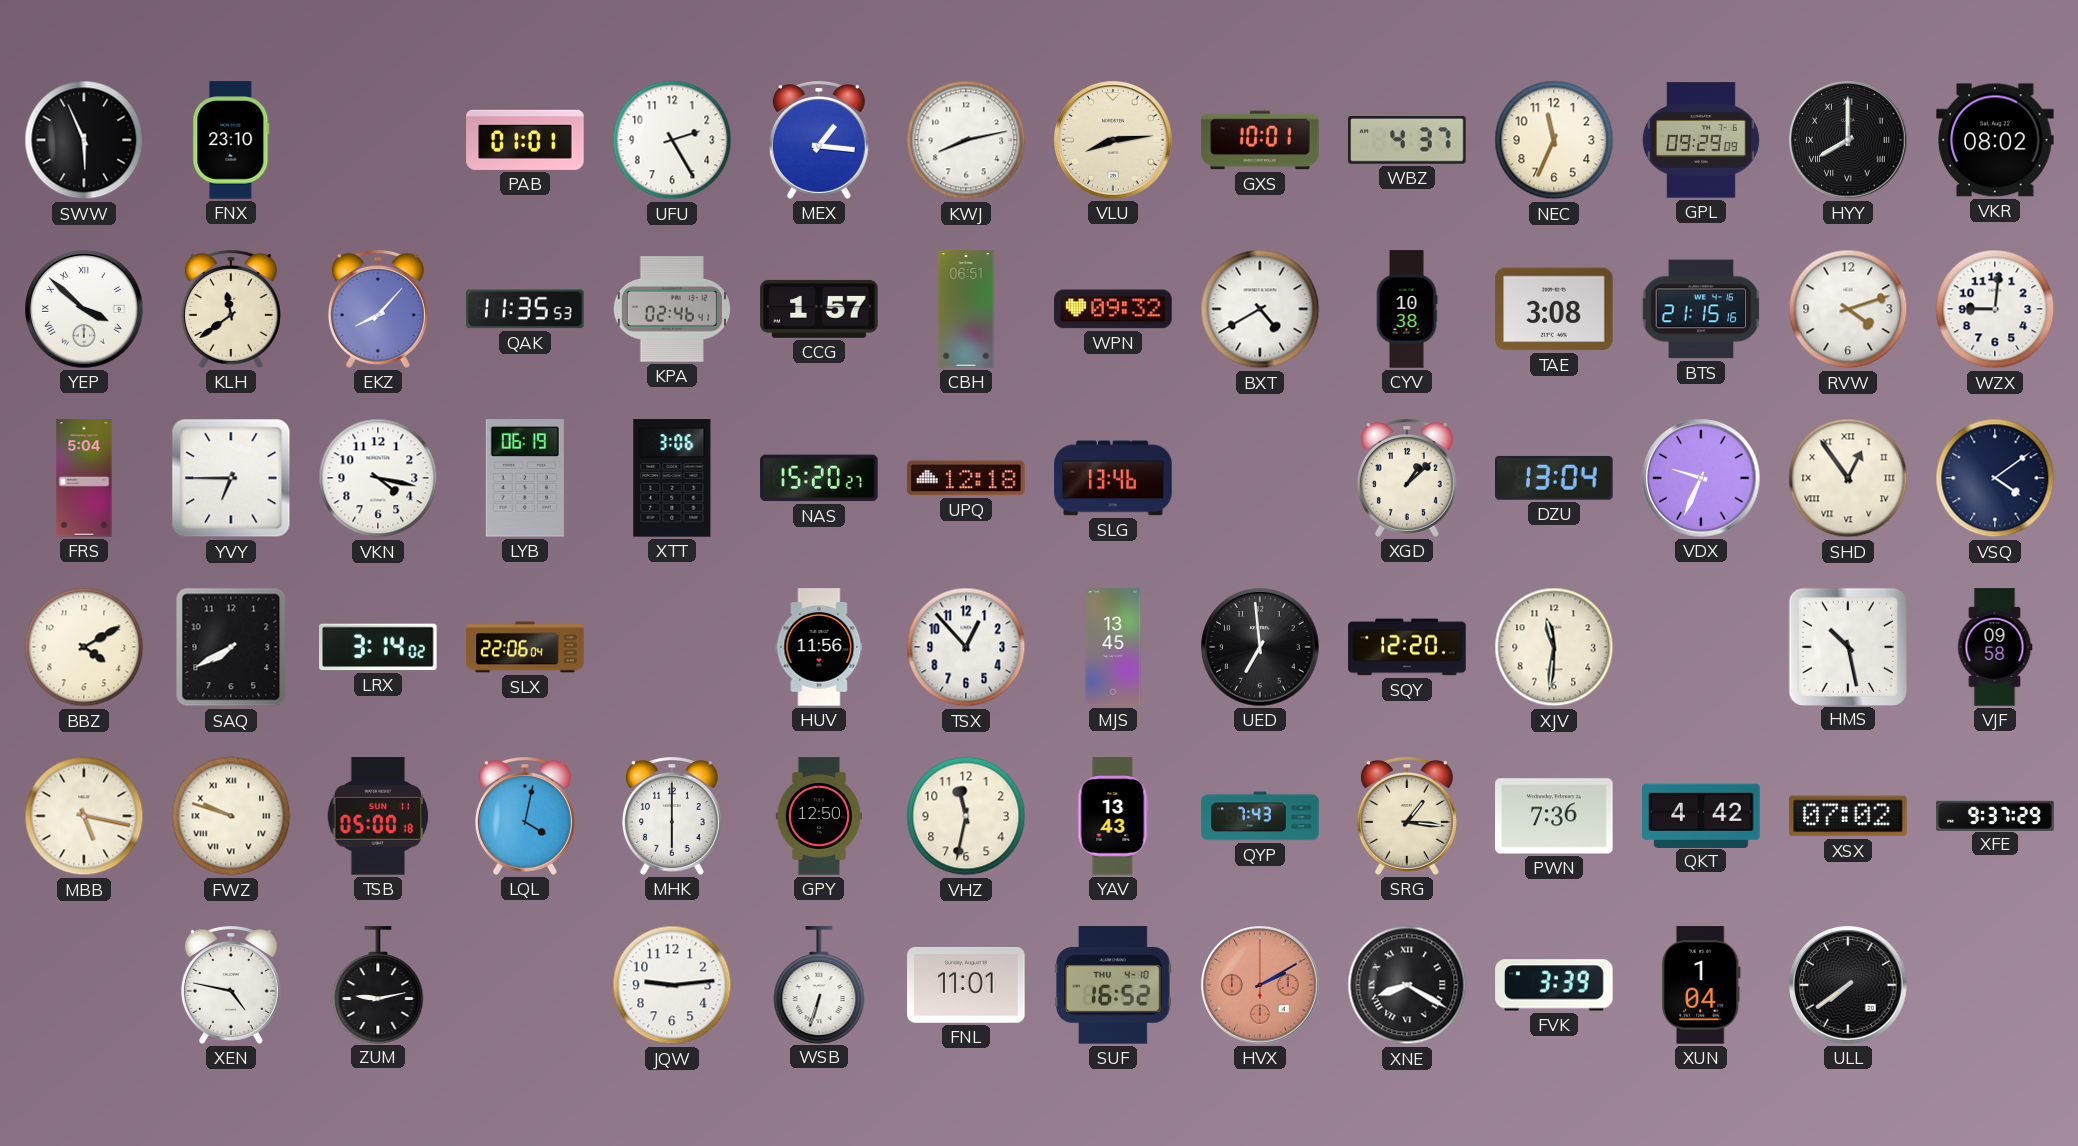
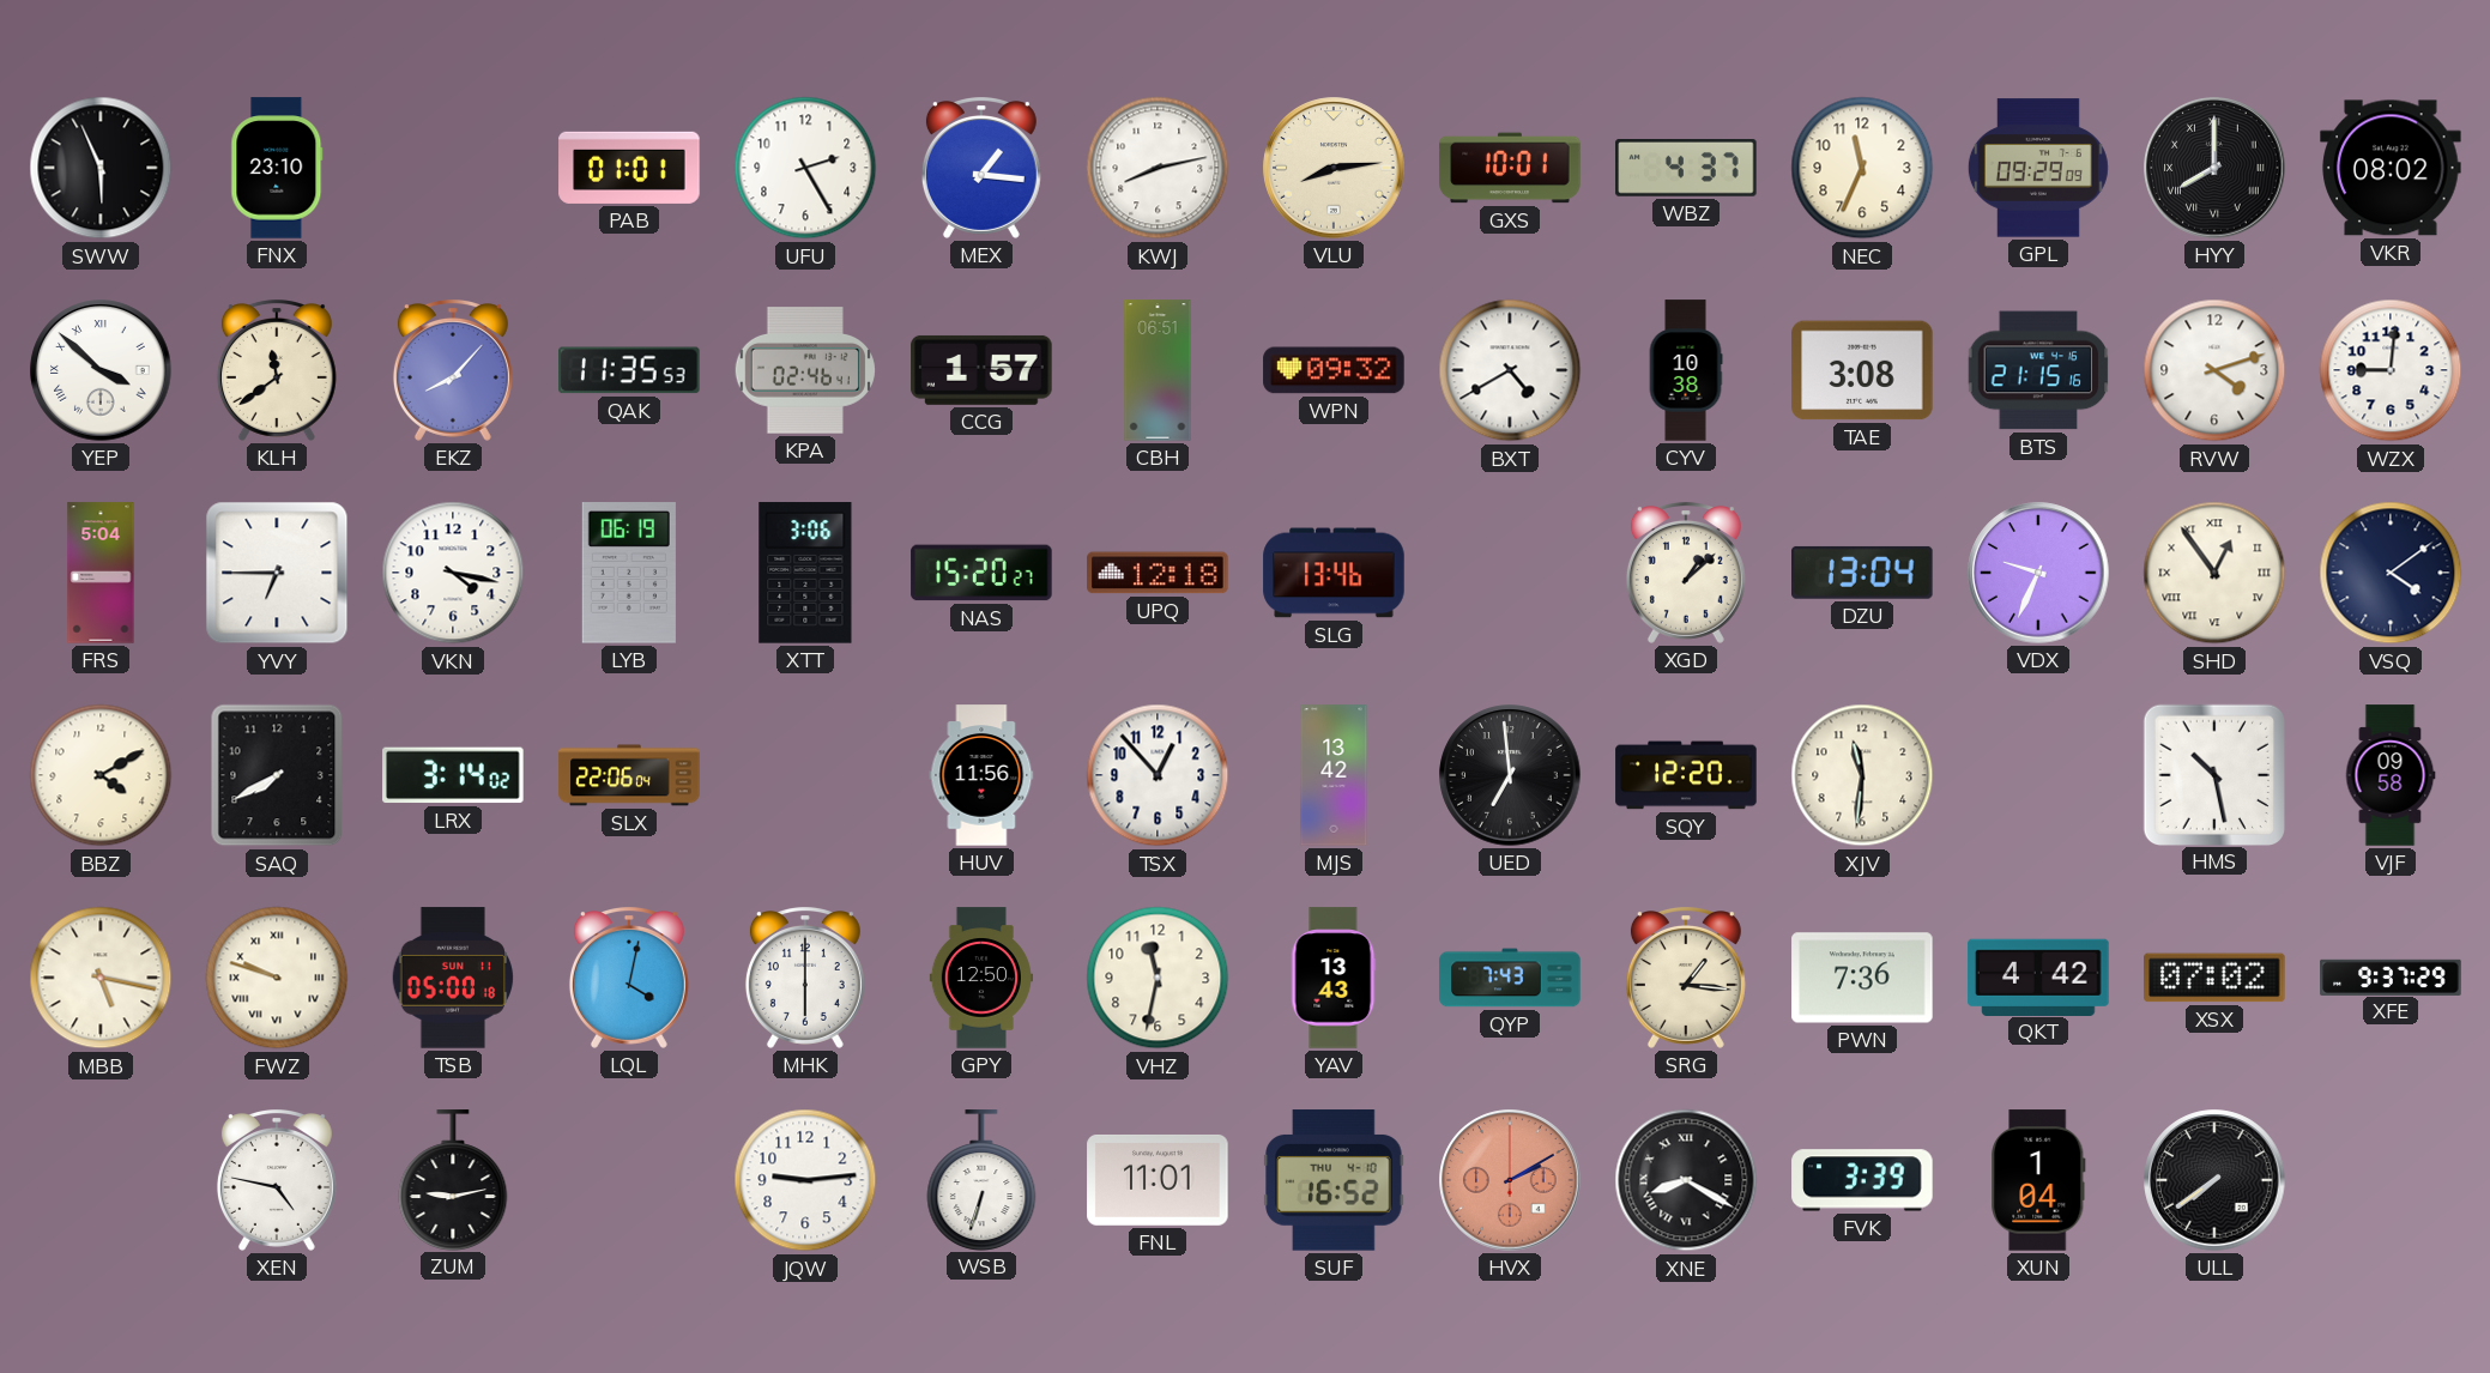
MJS: 13:45 -> 13:42
